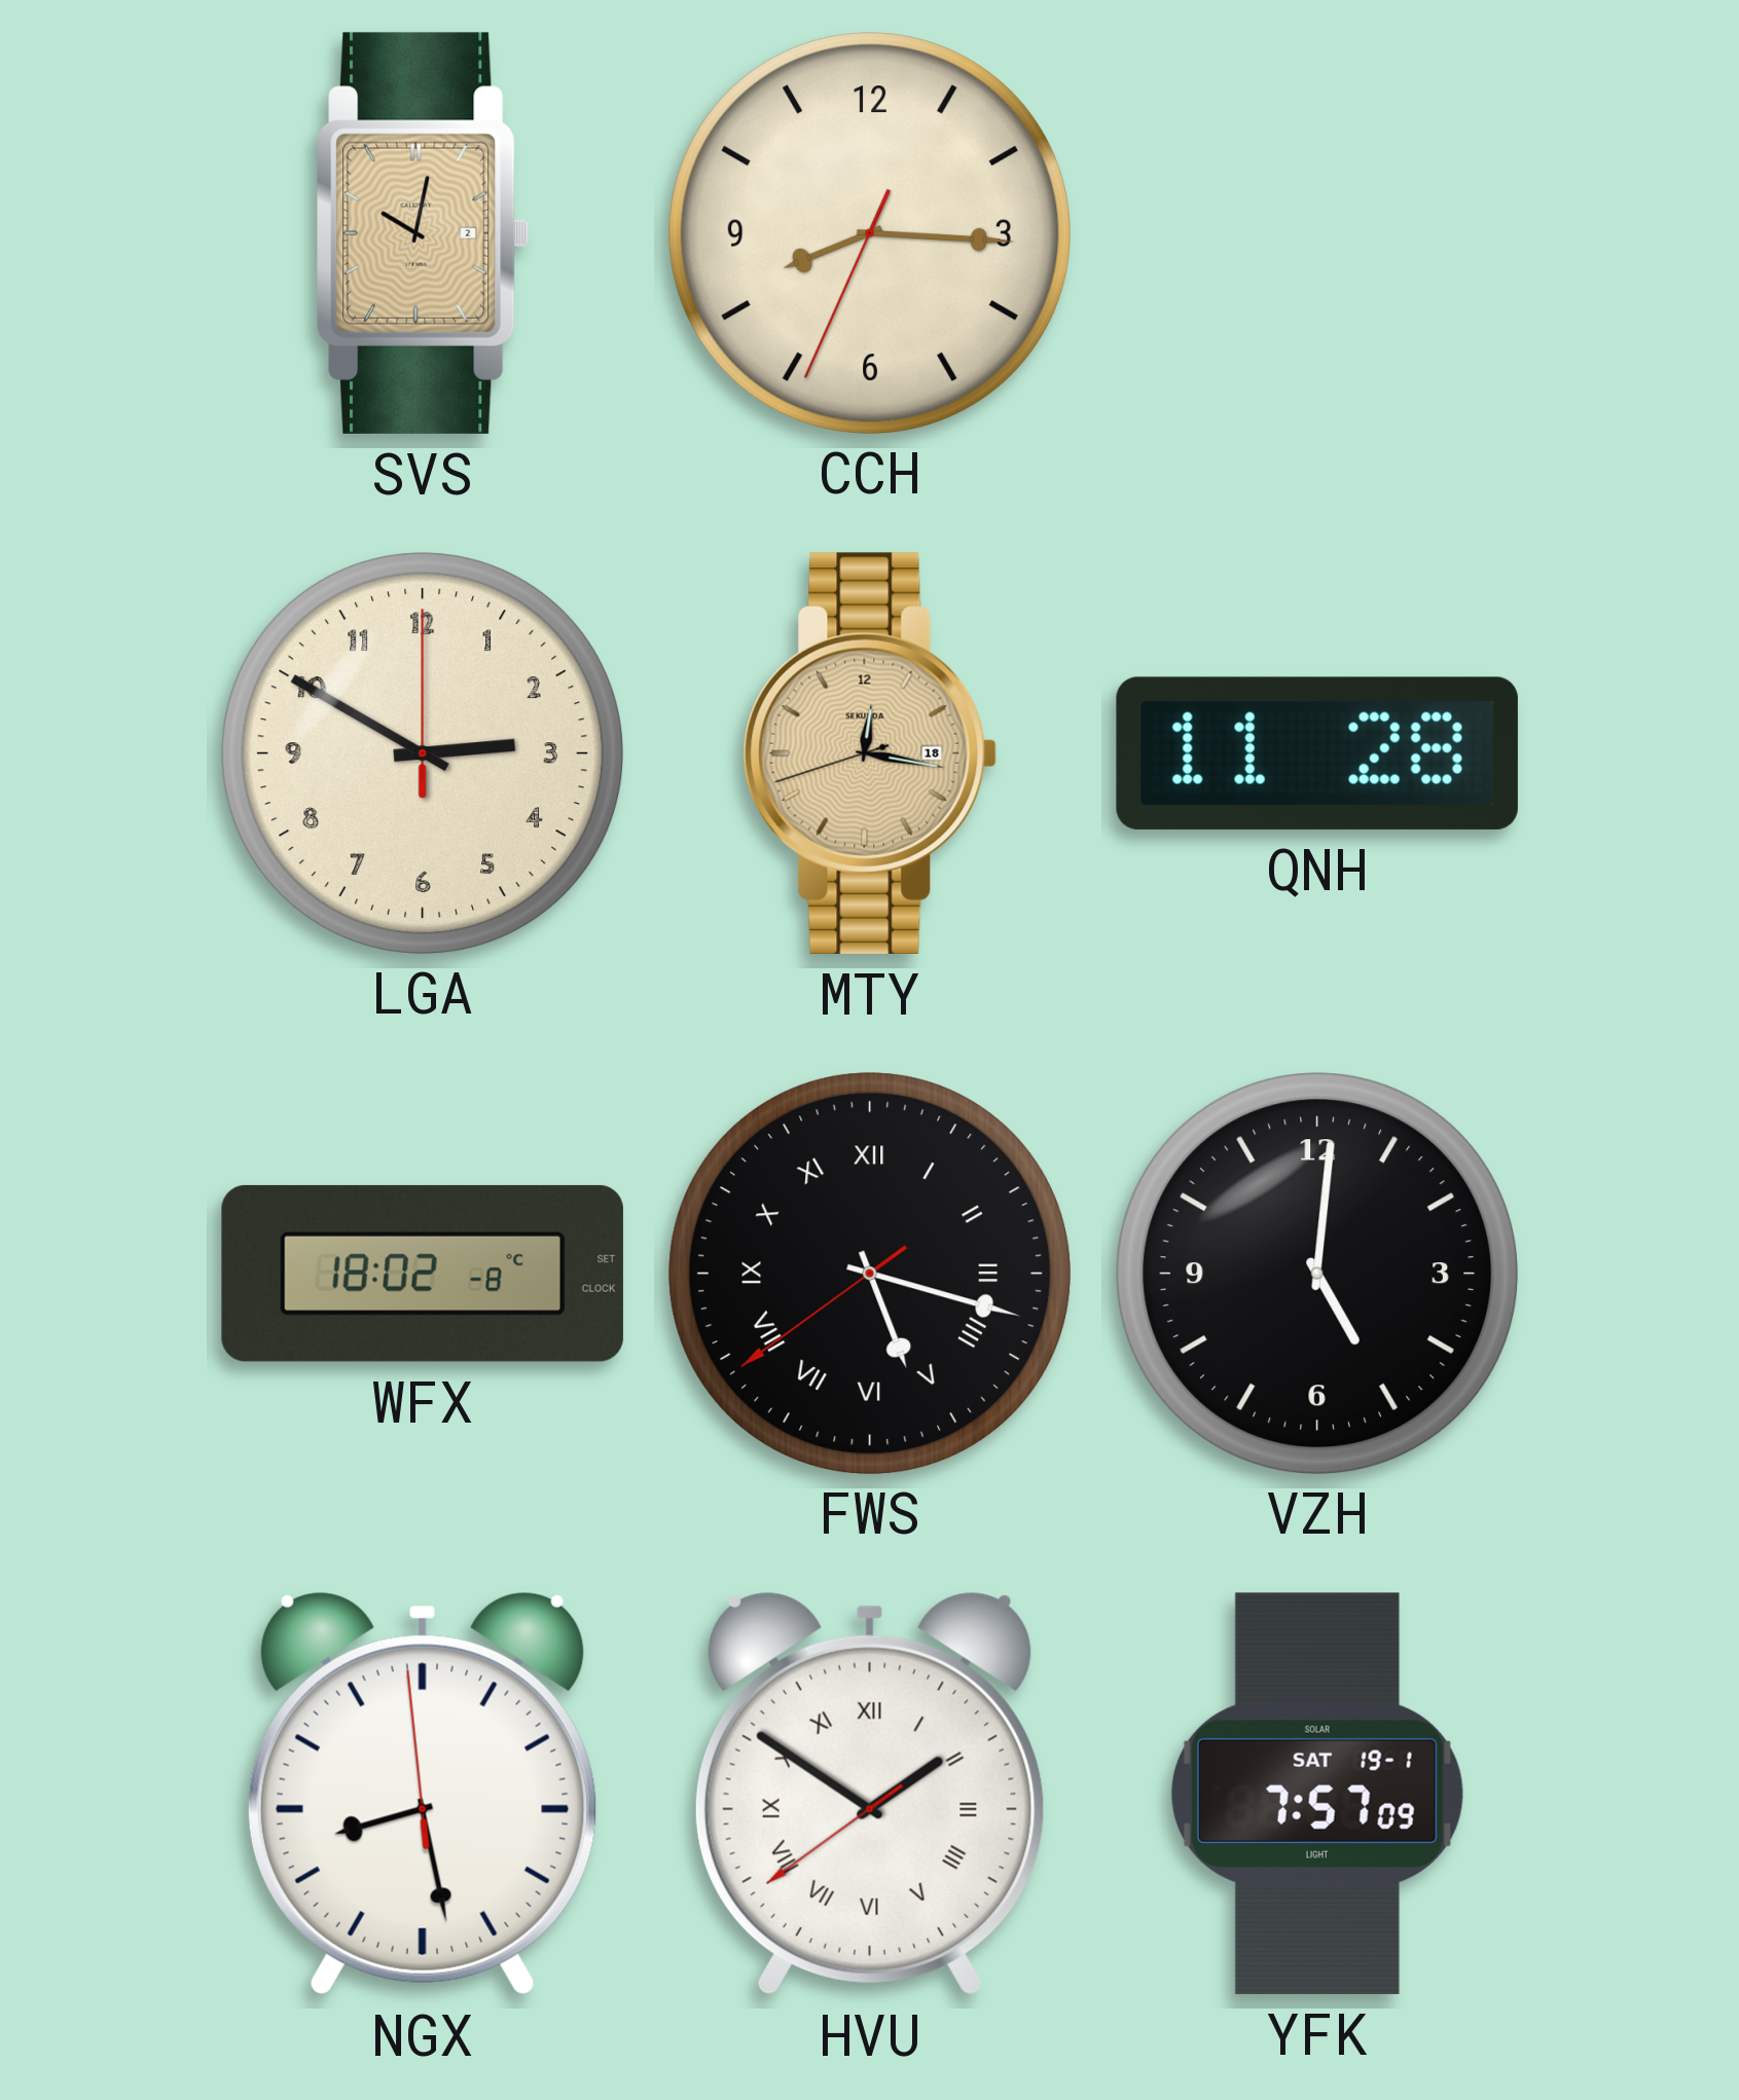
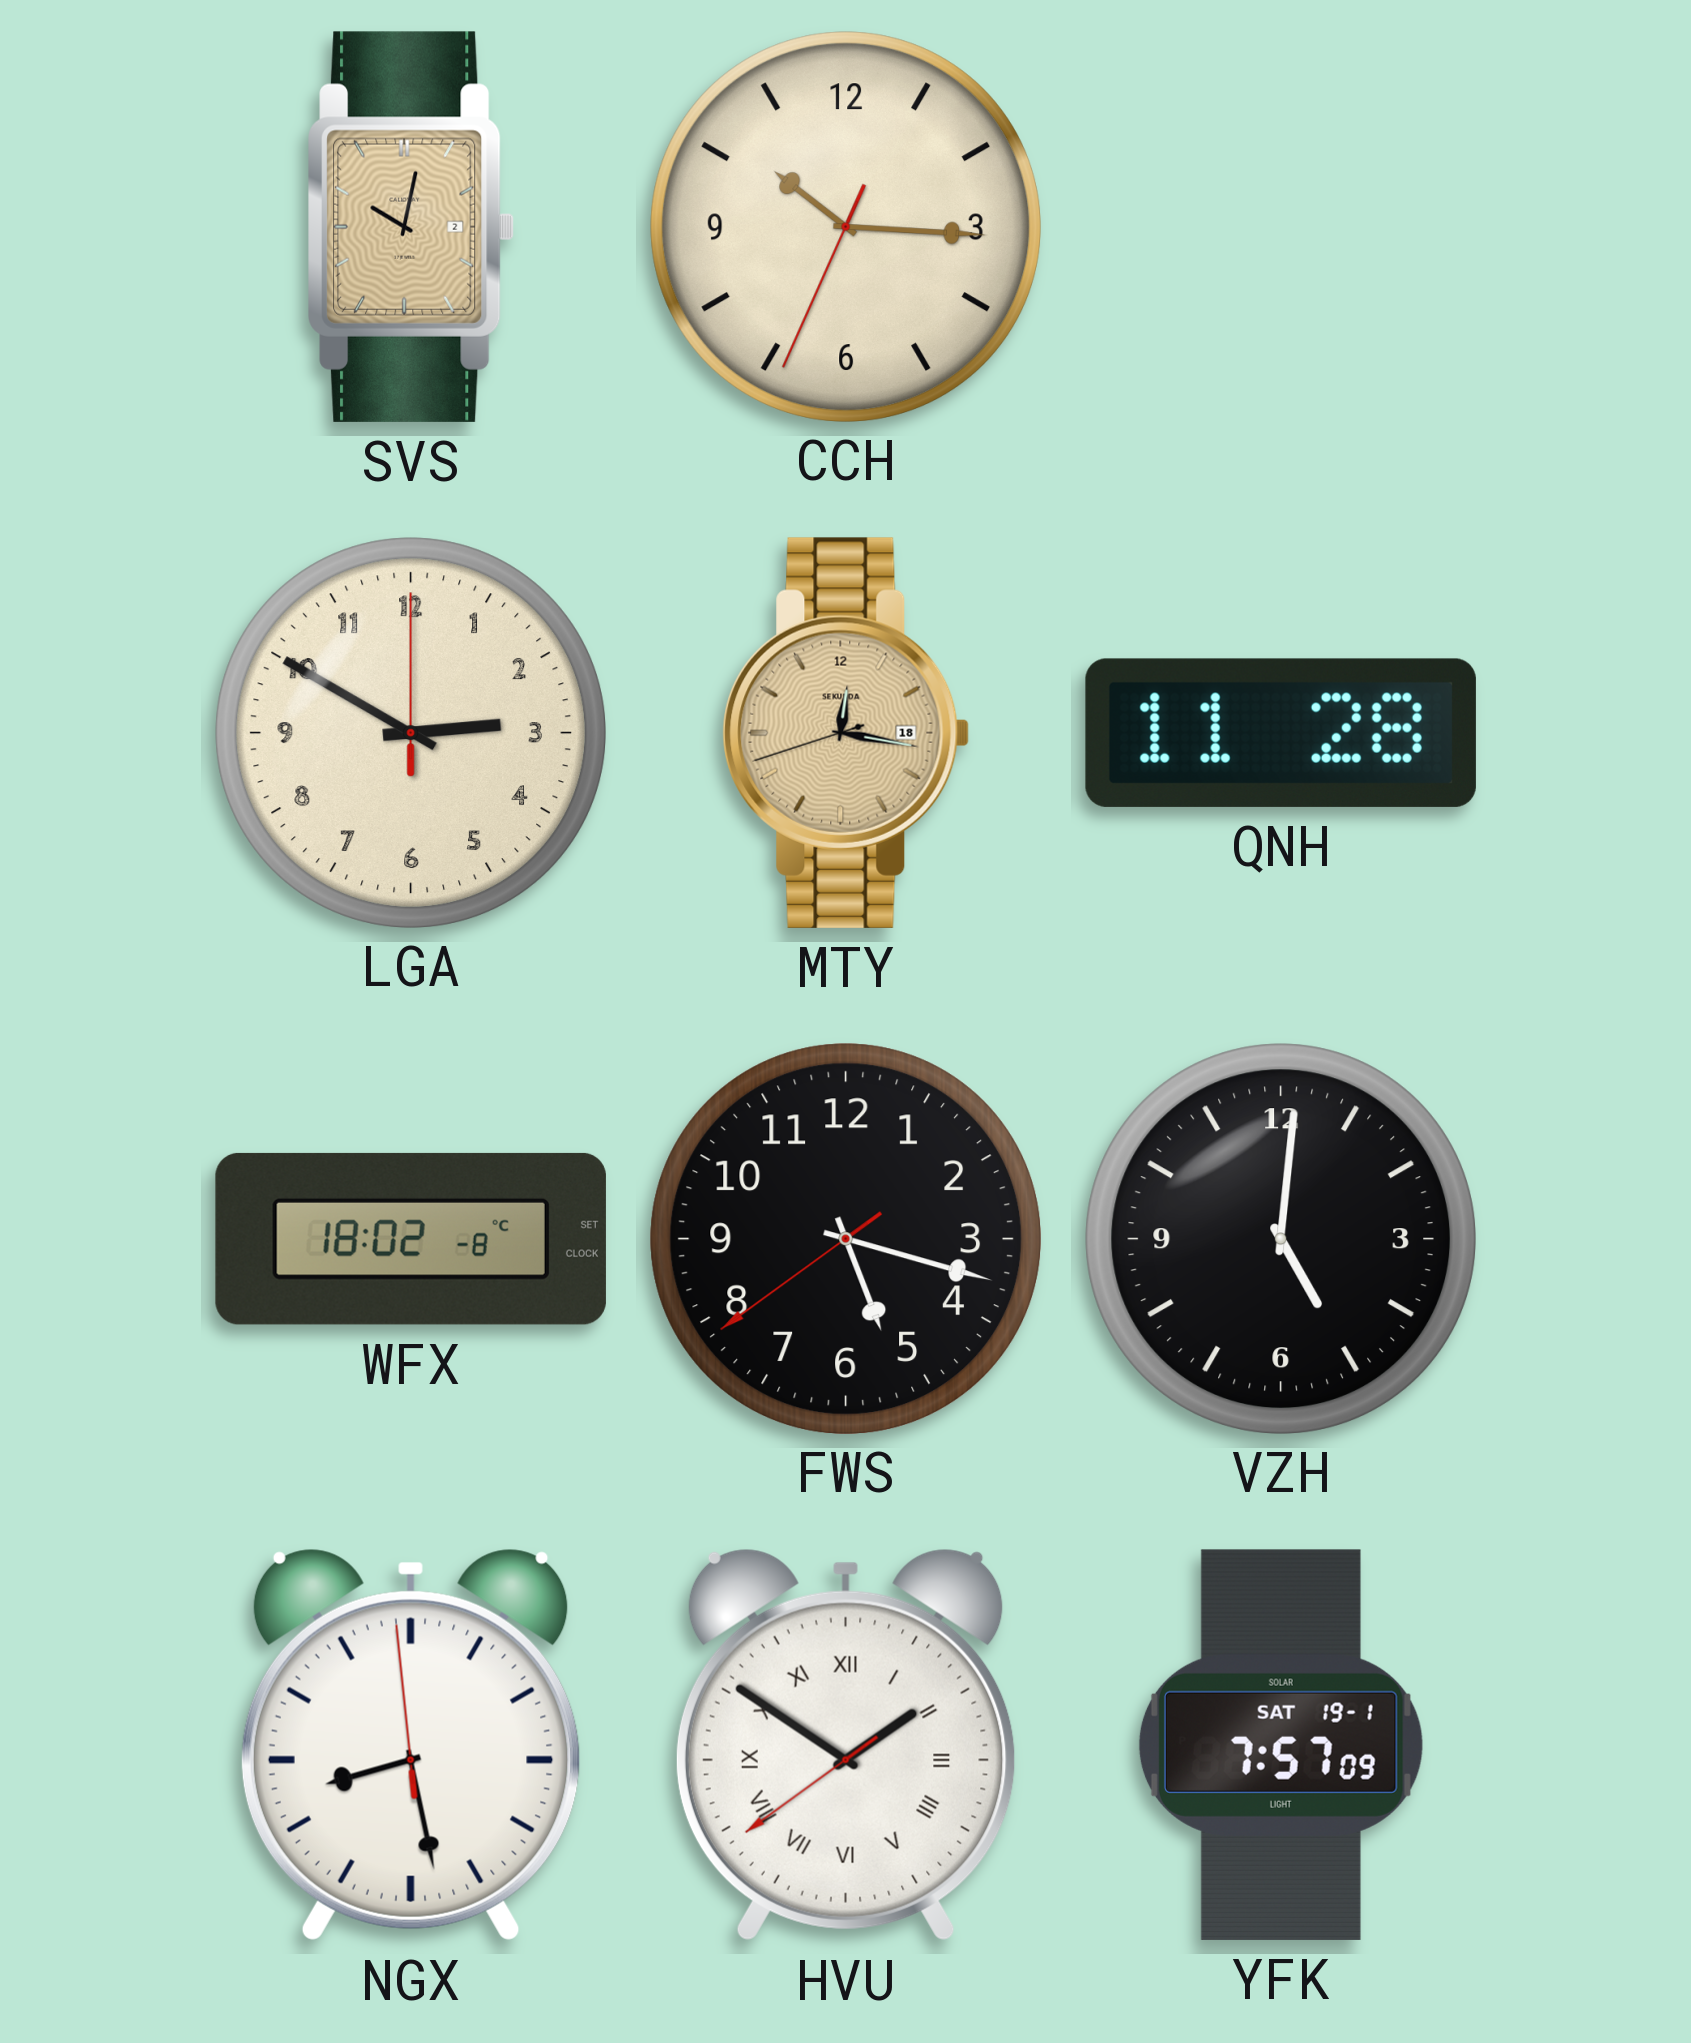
CCH: 8:15 -> 10:15
FWS numerals: Roman -> Arabic
